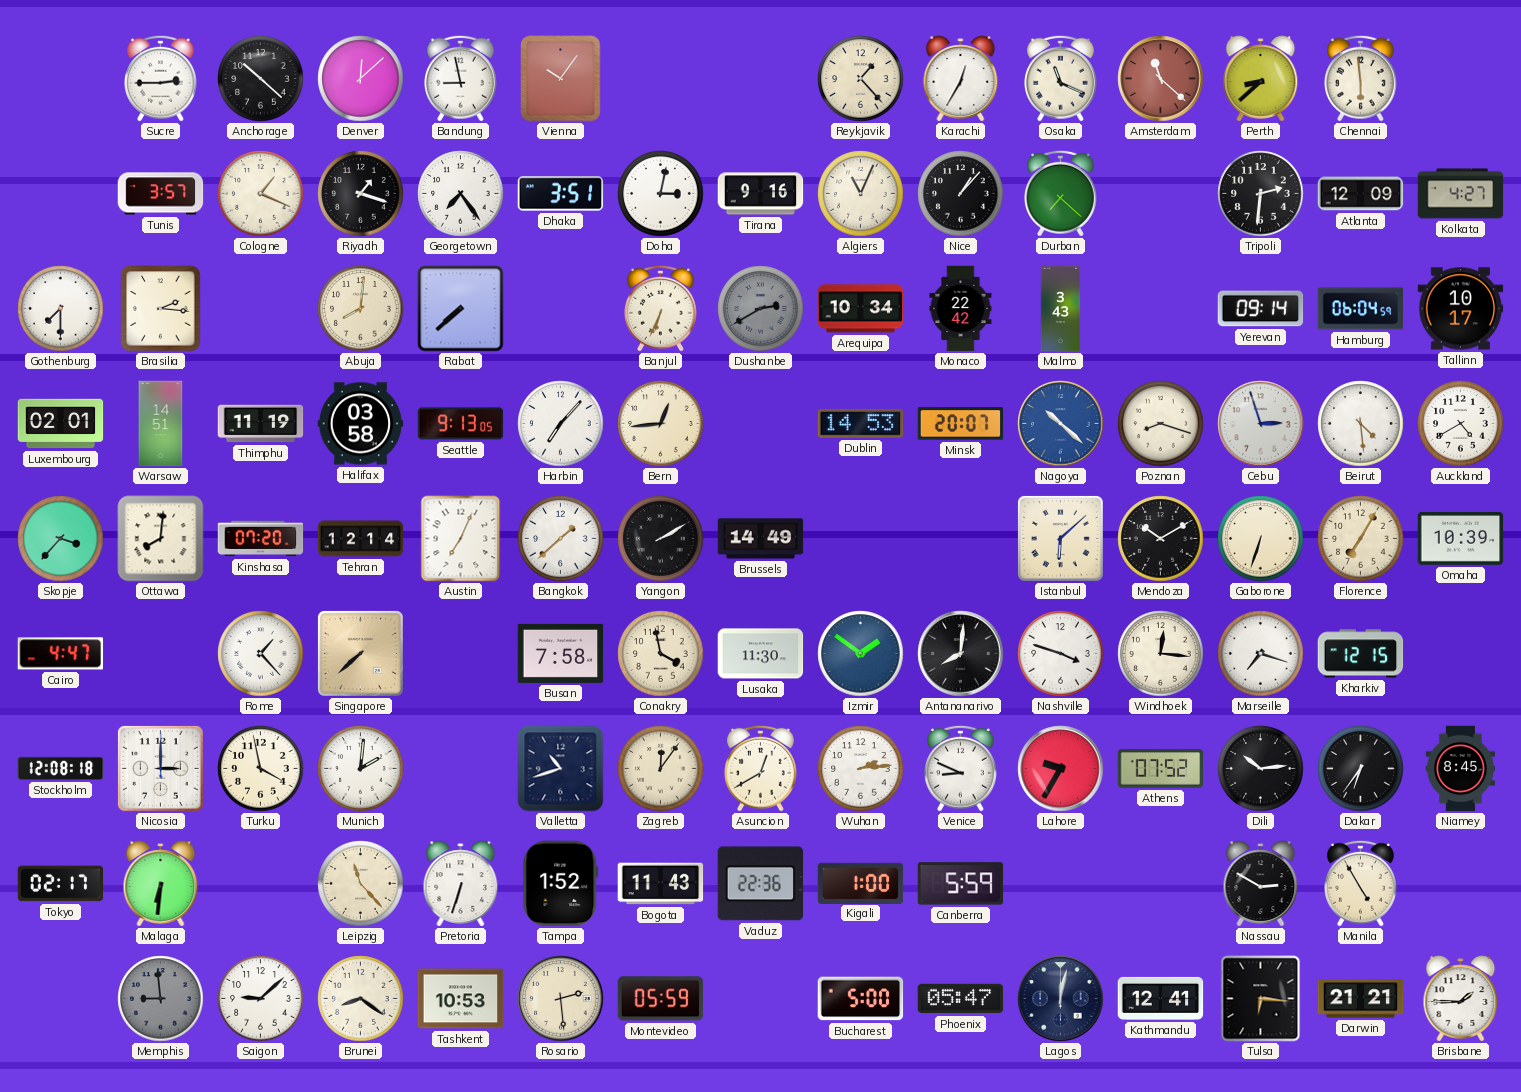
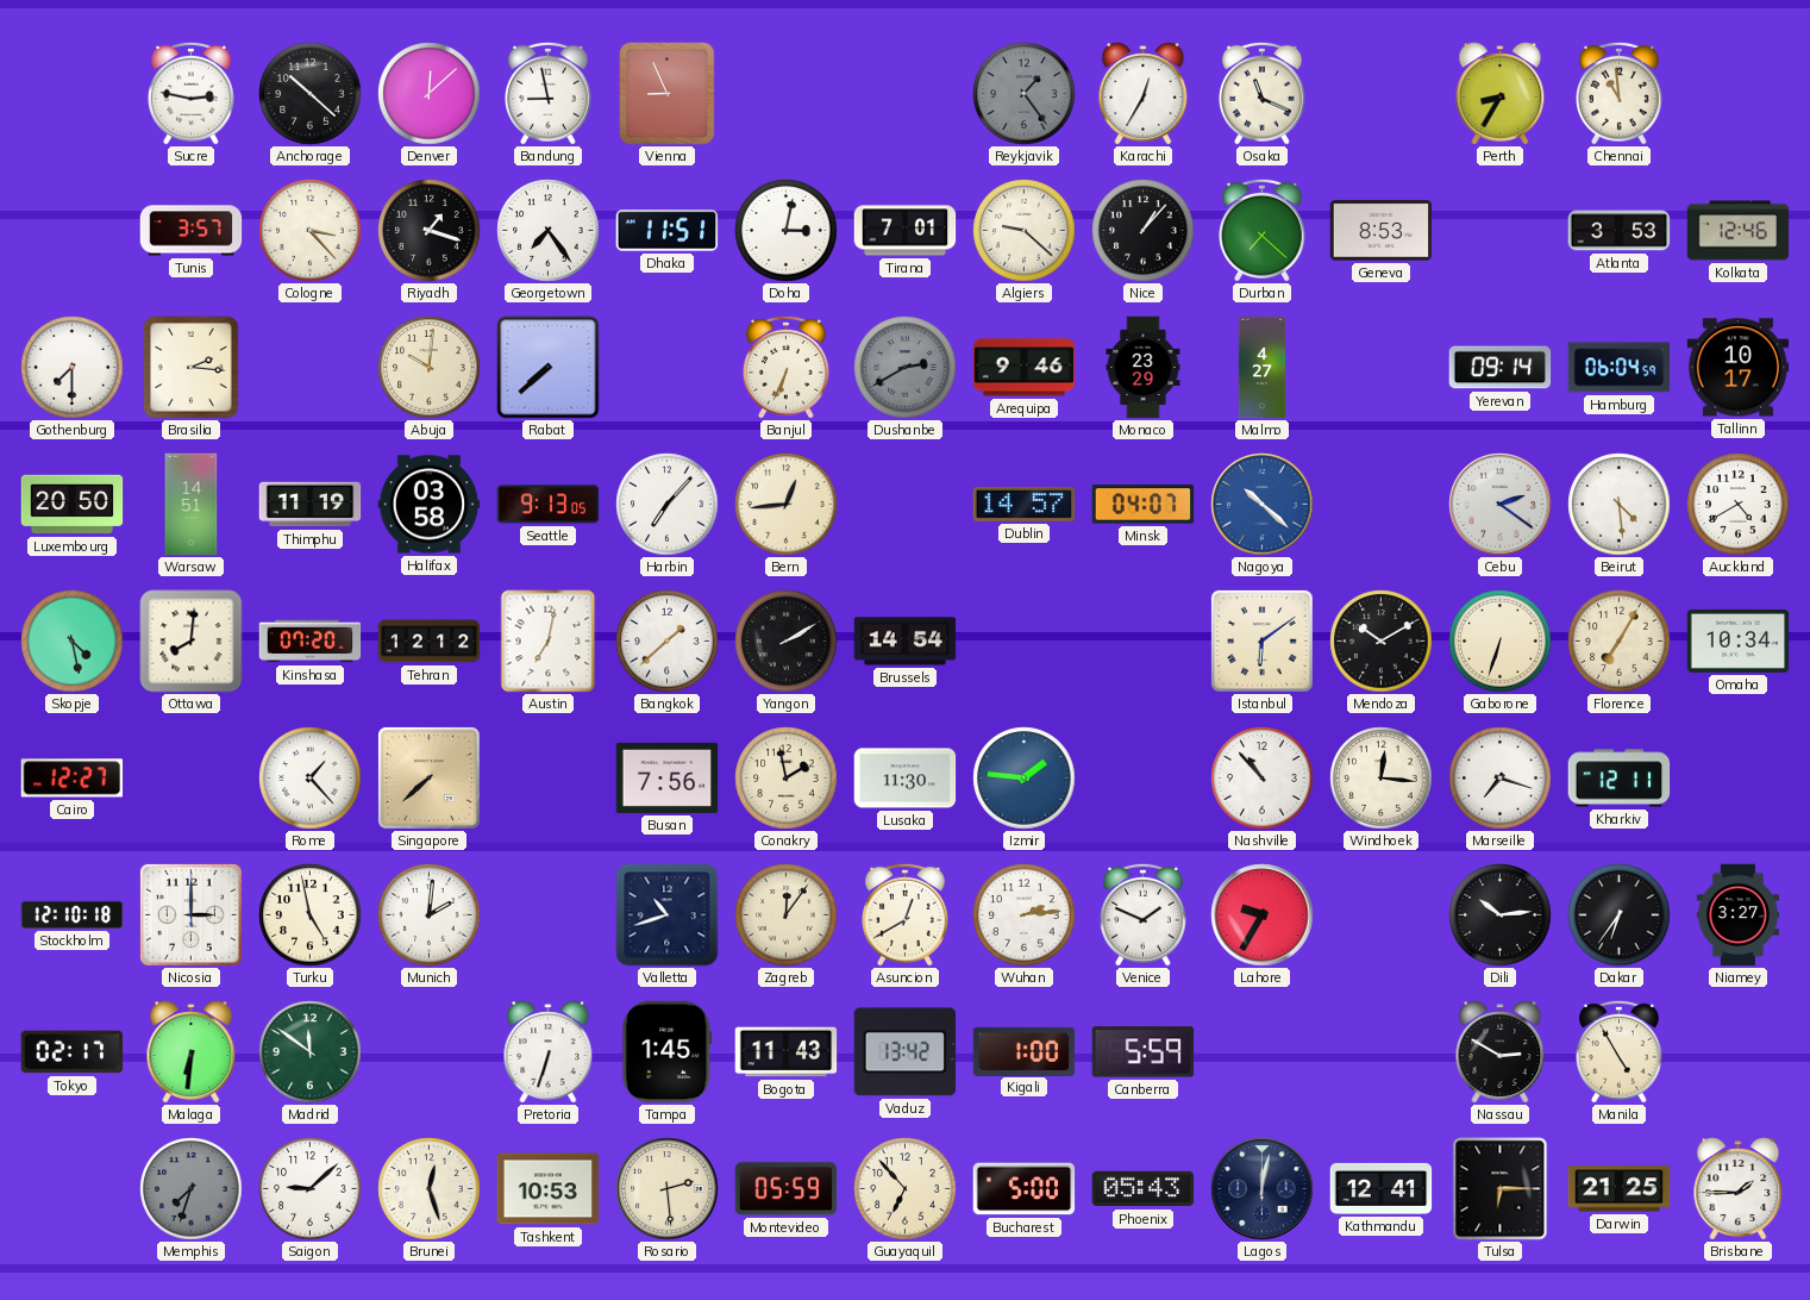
Sucre: 2:45 -> 2:47
Vienna: 10:06 -> 8:56
Reykjavik: 1:23 -> 1:24
Reykjavik dial: cream -> grey
Amsterdam: 11:22 -> none
Perth: 8:38 -> 8:35
Chennai: 5:59 -> 10:59
Cologne: 1:19 -> 3:23
Dhaka: 3:51 -> 11:51
Tirana: 9:16 -> 7:01
Algiers: 11:04 -> 9:22
Geneva: none -> 8:53
Tripoli: 2:31 -> none
Atlanta: 12:09 -> 3:53
Kolkata: 4:27 -> 12:46
Abuja: 8:01 -> 10:01
Arequipa: 10:34 -> 9:46
Monaco: 22:42 -> 23:29
Malmo: 3:43 -> 4:27
Luxembourg: 02:01 -> 20:50
Dublin: 14:53 -> 14:57
Minsk: 20:07 -> 04:07
Poznan: 8:18 -> none
Cebu: 2:57 -> 2:21
Skopje: 3:37 -> 4:28
Tehran: 12:14 -> 12:12
Austin: 7:04 -> 7:02
Brussels: 14:49 -> 14:54
Istanbul: 6:08 -> 6:09
Omaha: 10:39 -> 10:34
Cairo: 4:47 -> 12:27
Busan: 7:58 -> 7:56
Conakry: 3:58 -> 1:58
Izmir: 1:51 -> 1:46
Antananarivo: 8:01 -> none
Nashville: 3:48 -> 10:53
Kharkiv: 12:15 -> 12:11
Stockholm: 12:08 -> 12:10
Turku: 3:58 -> 4:58
Venice: 8:49 -> 1:49
Athens: 07:52 -> none
Niamey: 8:45 -> 3:27
Madrid: none -> 11:51
Leipzig: 11:23 -> none
Tampa: 1:52 -> 1:45
Vaduz: 22:36 -> 13:42
Memphis: 8:59 -> 7:33
Brunei: 8:21 -> 12:27
Guayaquil: none -> 6:53
Phoenix: 05:47 -> 05:43
Tulsa: 6:16 -> 6:15
Darwin: 21:21 -> 21:25
